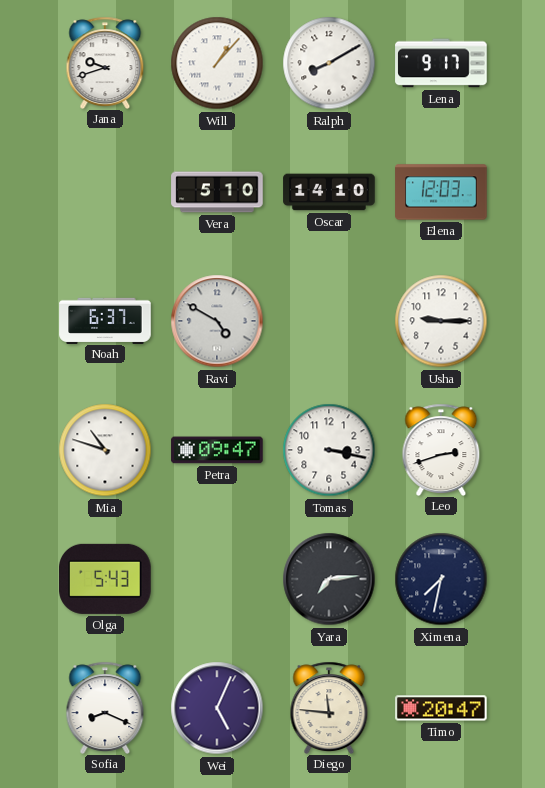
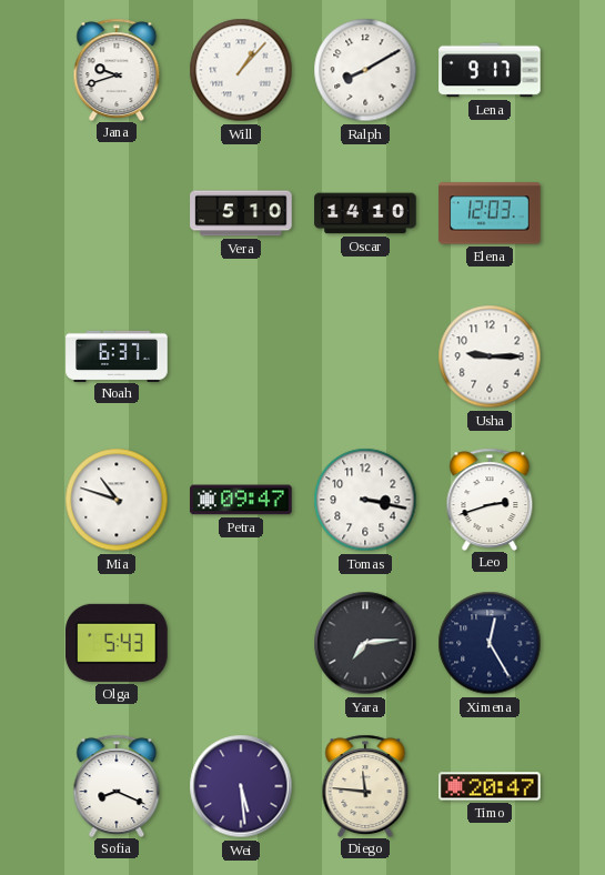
Ravi: 4:50 -> none
Ximena: 7:32 -> 12:25
Wei: 5:04 -> 5:29
